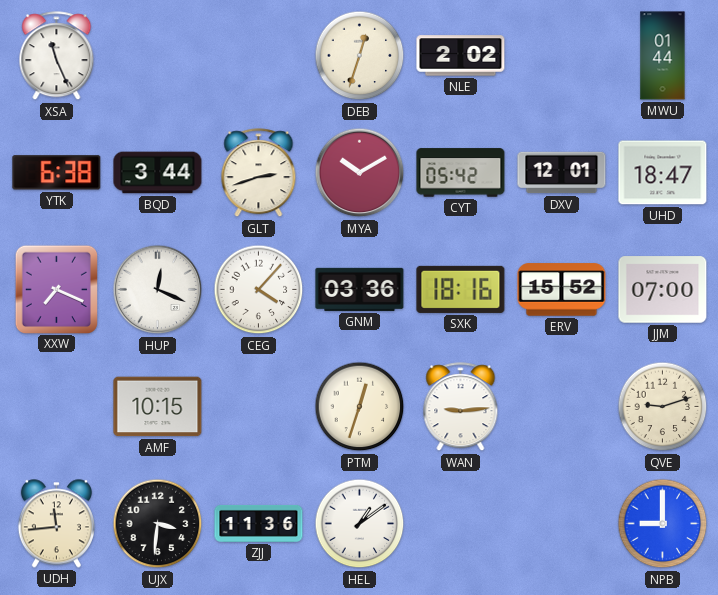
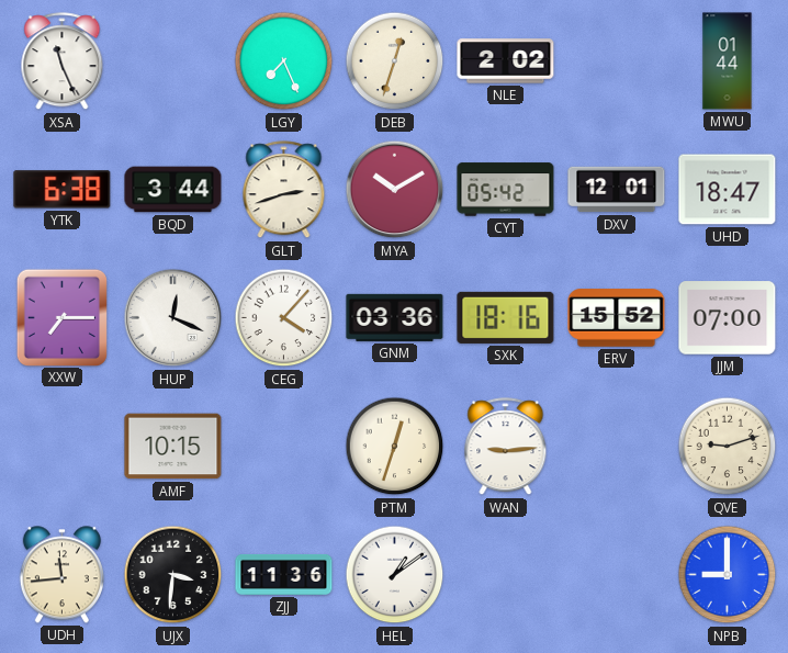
LGY: none -> 7:26
XXW: 7:19 -> 7:15
